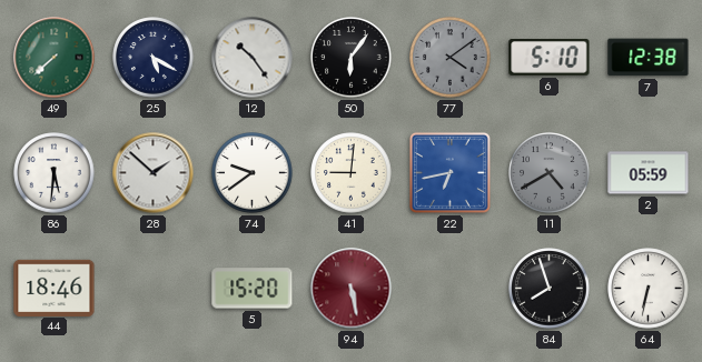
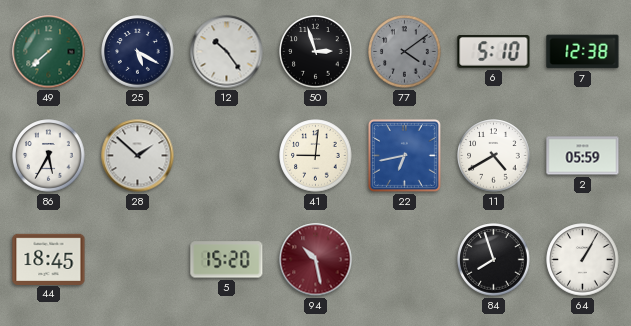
50: 6:06 -> 2:57
86: 5:31 -> 5:35
74: 9:39 -> none
11 dial: grey -> white
44: 18:46 -> 18:45
94: 5:28 -> 10:28
64: 6:32 -> 1:05
